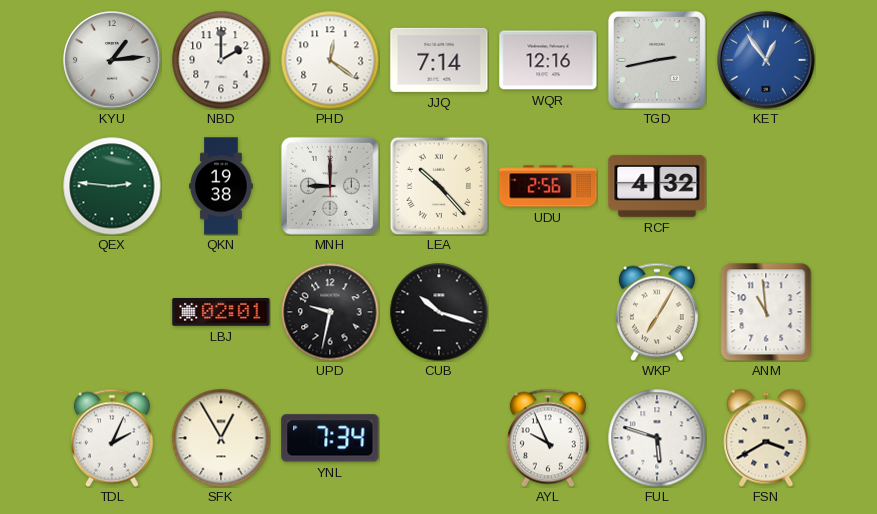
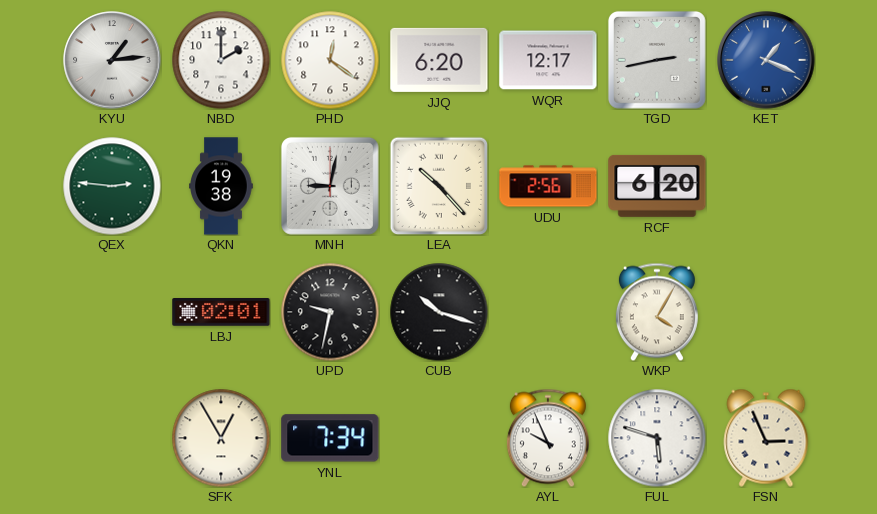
JJQ: 7:14 -> 6:20
WQR: 12:16 -> 12:17
KET: 12:54 -> 1:19
MNH: 9:00 -> 9:02
RCF: 4:32 -> 6:20
WKP: 7:05 -> 4:05
ANM: 10:59 -> none
TDL: 2:04 -> none
FSN: 3:40 -> 2:56
